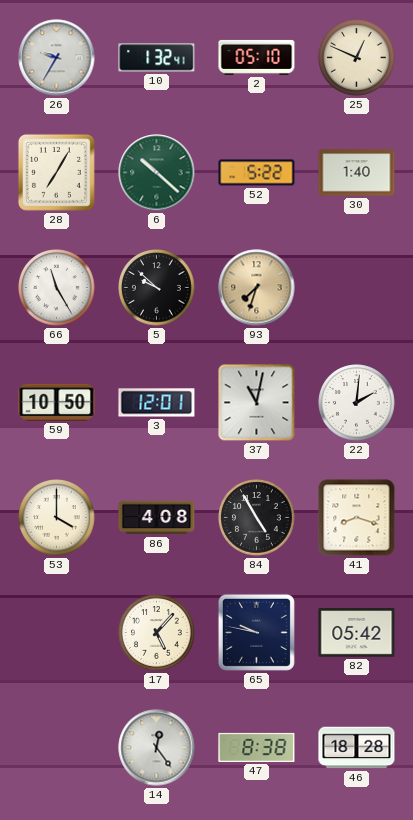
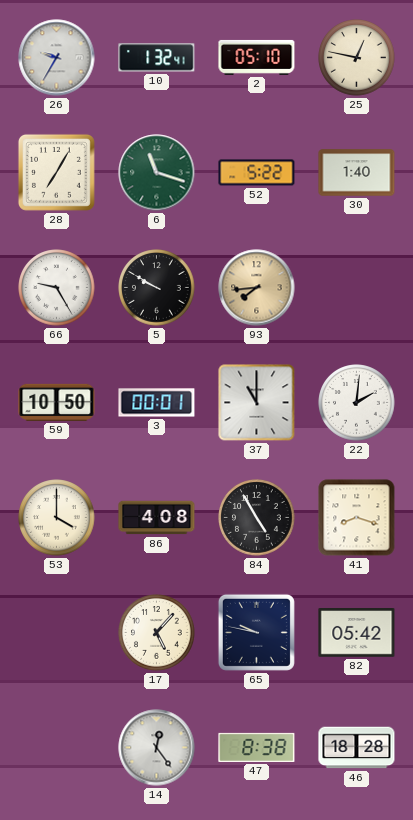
25: 12:49 -> 12:47
6: 10:22 -> 11:18
66: 11:25 -> 9:25
5: 9:52 -> 9:50
93: 7:33 -> 7:44
3: 12:01 -> 00:01
37: 11:02 -> 11:00
